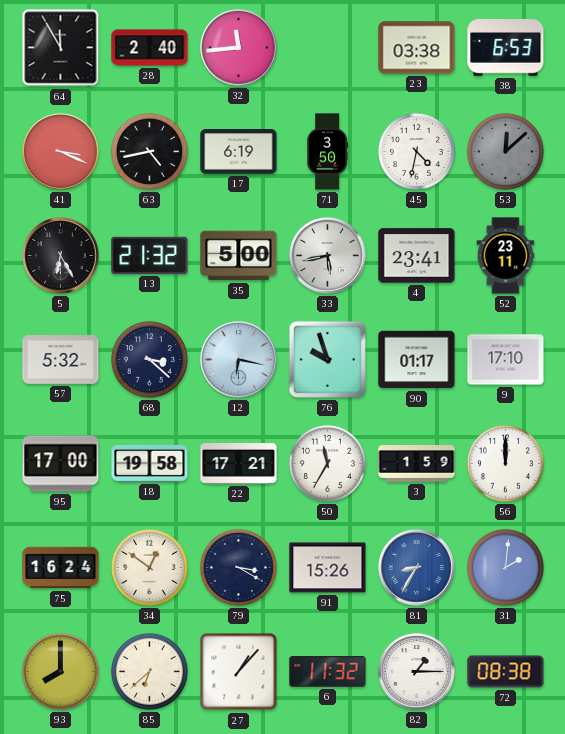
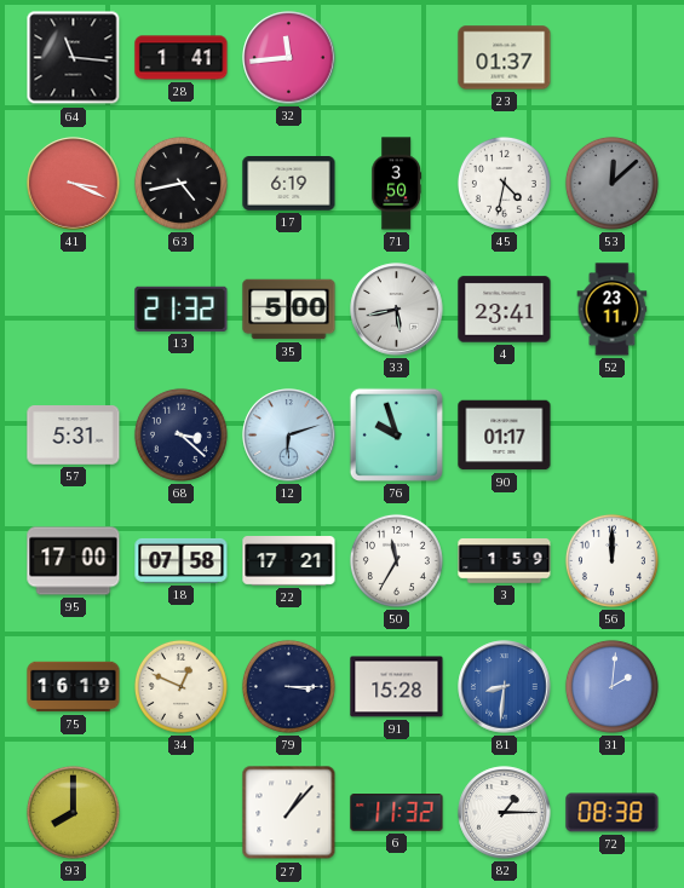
64: 11:55 -> 11:16
28: 2:40 -> 1:41
23: 03:38 -> 01:37
38: 6:53 -> none
5: 6:25 -> none
57: 5:32 -> 5:31
12: 6:17 -> 6:12
9: 17:10 -> none
18: 19:58 -> 07:58
75: 16:24 -> 16:19
34: 12:51 -> 12:49
79: 3:20 -> 3:15
91: 15:26 -> 15:28
81: 8:35 -> 8:31
85: 6:38 -> none
